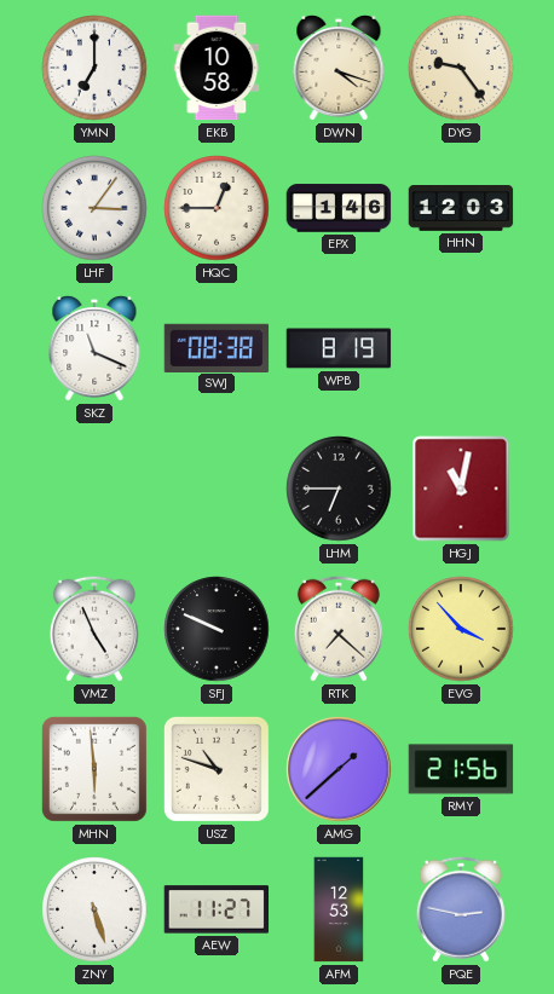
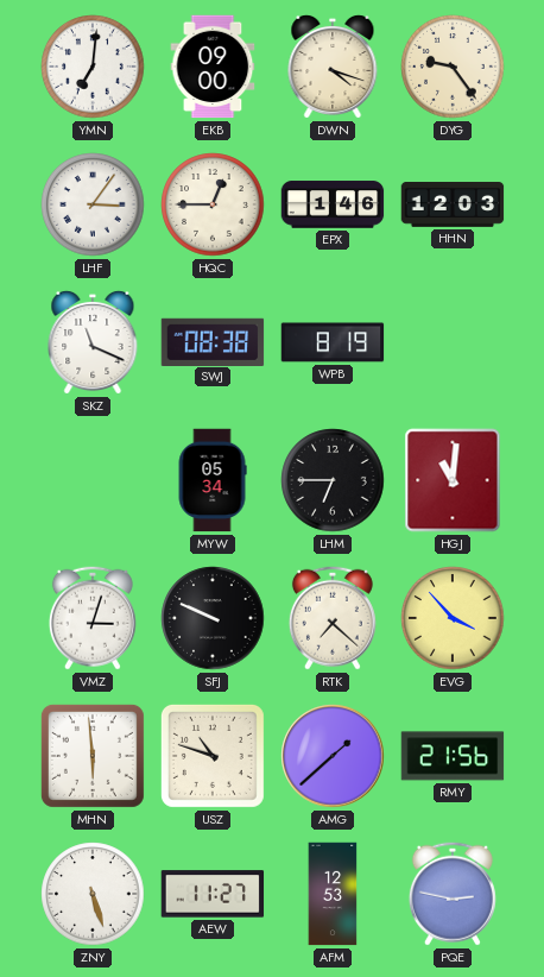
YMN: 7:00 -> 7:01
EKB: 10:58 -> 09:00
MYW: none -> 05:34
HGJ: 11:02 -> 11:01
VMZ: 4:56 -> 3:03
